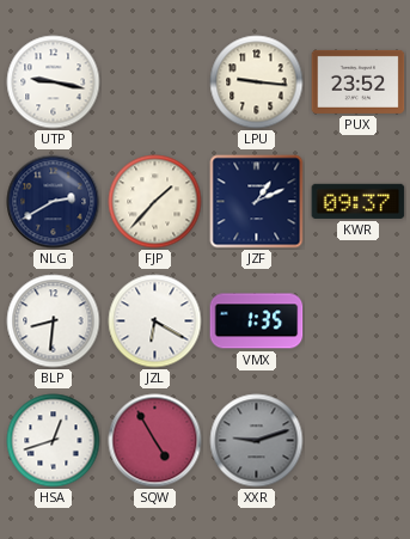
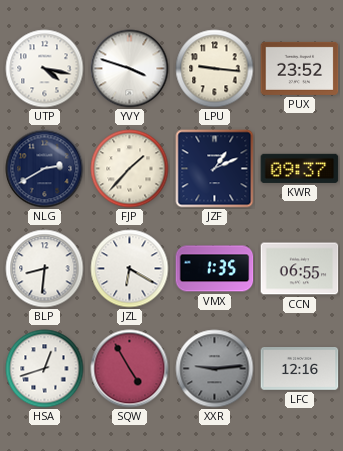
UTP: 9:17 -> 4:17
YVY: none -> 3:48
CCN: none -> 06:55
XXR: 9:12 -> 9:14
LFC: none -> 12:16
